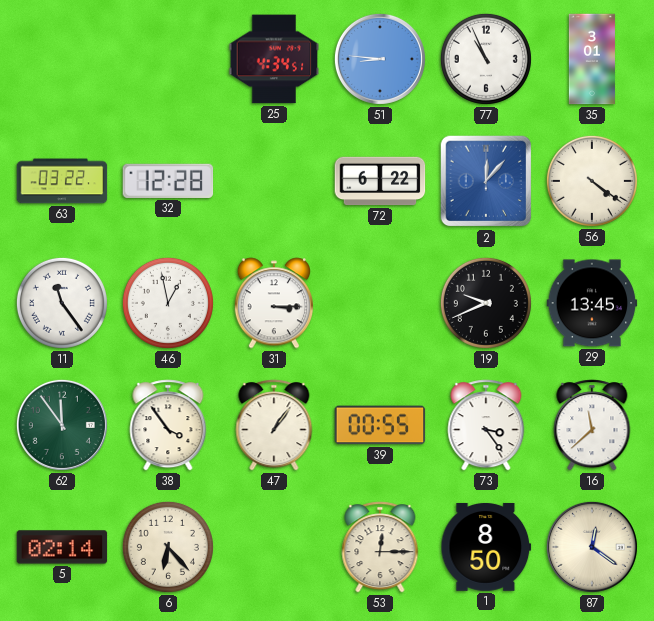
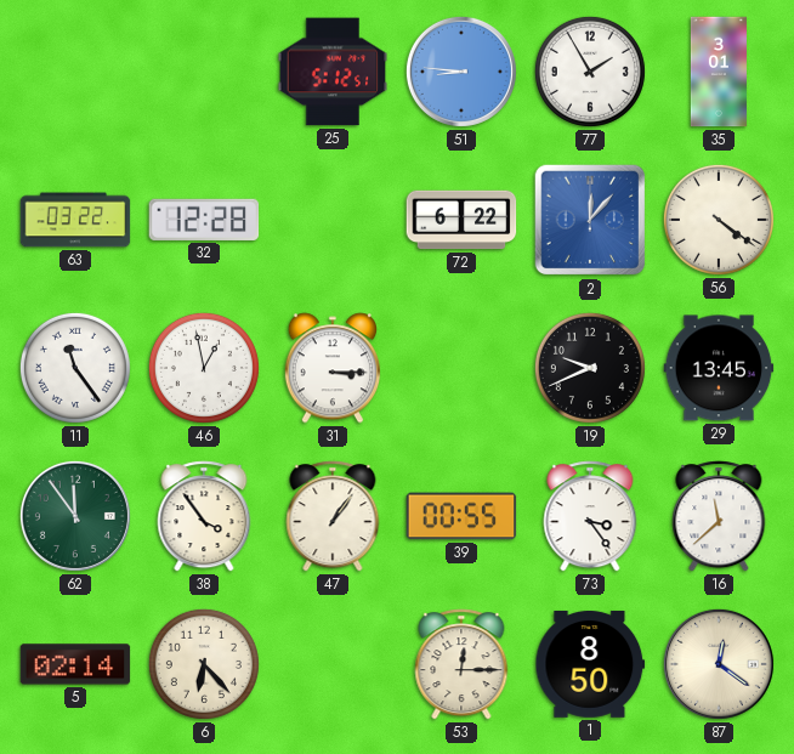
25: 4:34 -> 5:12
77: 10:56 -> 1:55
